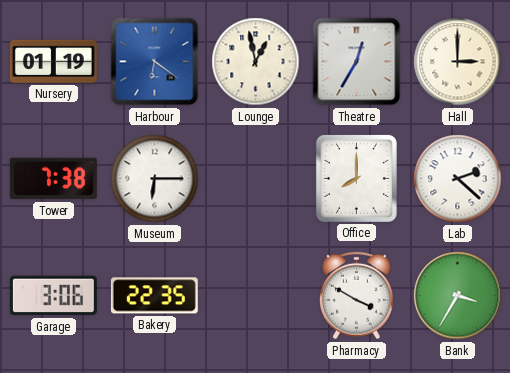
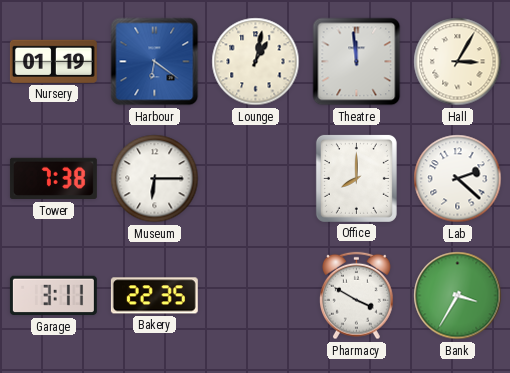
Lounge: 12:58 -> 1:02
Theatre: 12:35 -> 11:59
Hall: 3:00 -> 3:05
Garage: 3:06 -> 3:11
